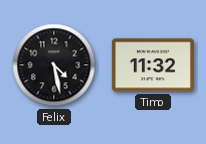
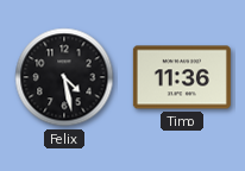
Timo: 11:32 -> 11:36
